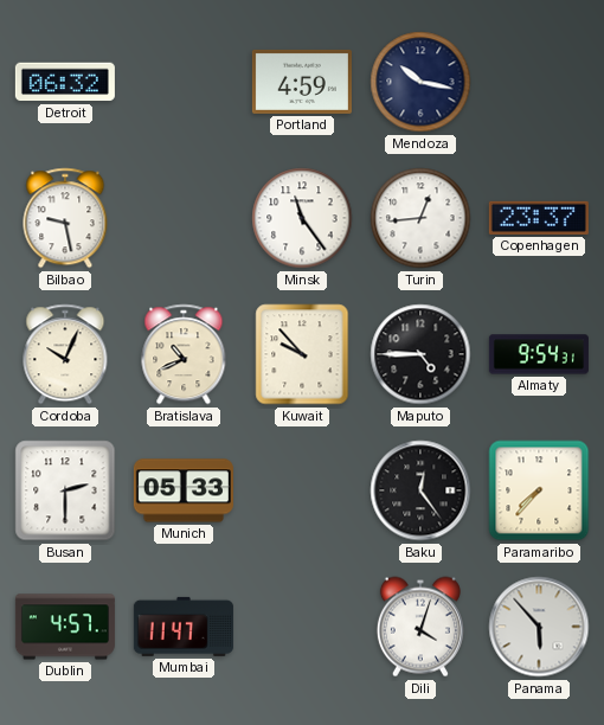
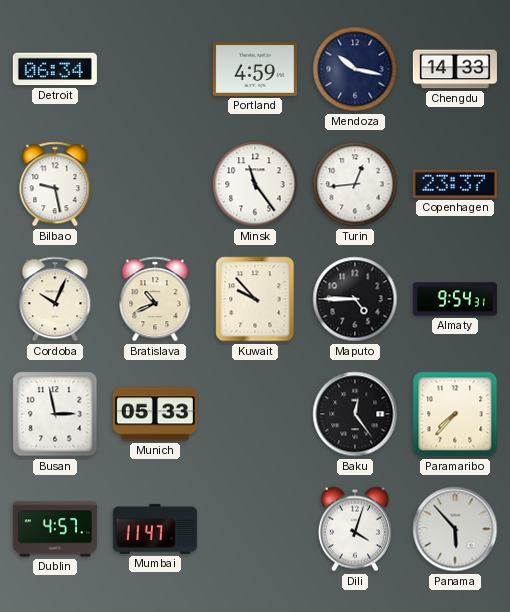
Detroit: 06:32 -> 06:34
Chengdu: none -> 14:33
Busan: 2:30 -> 2:58
